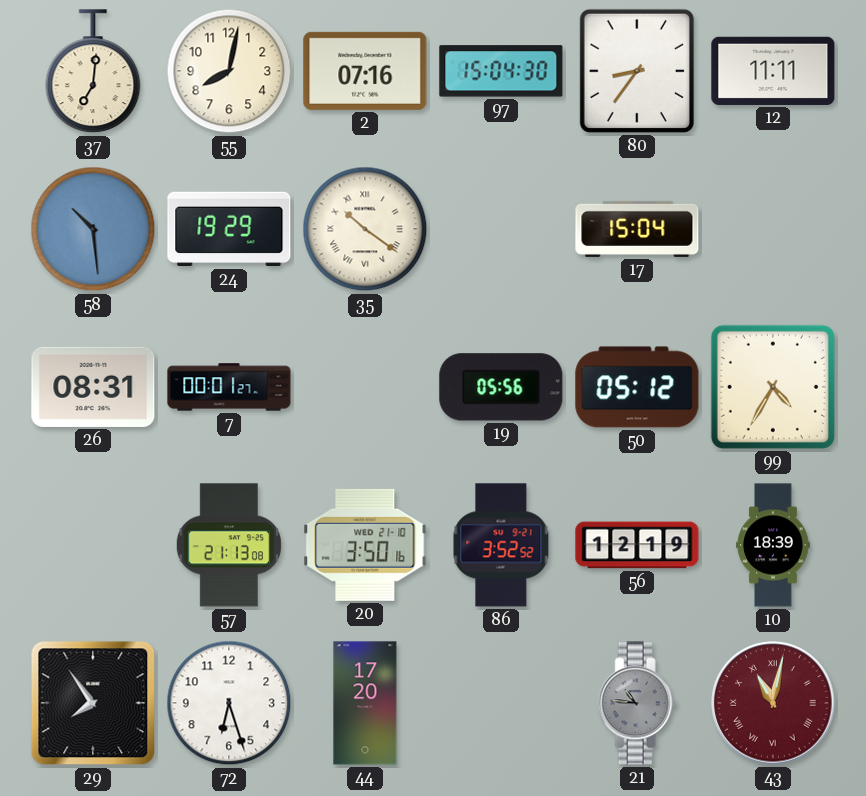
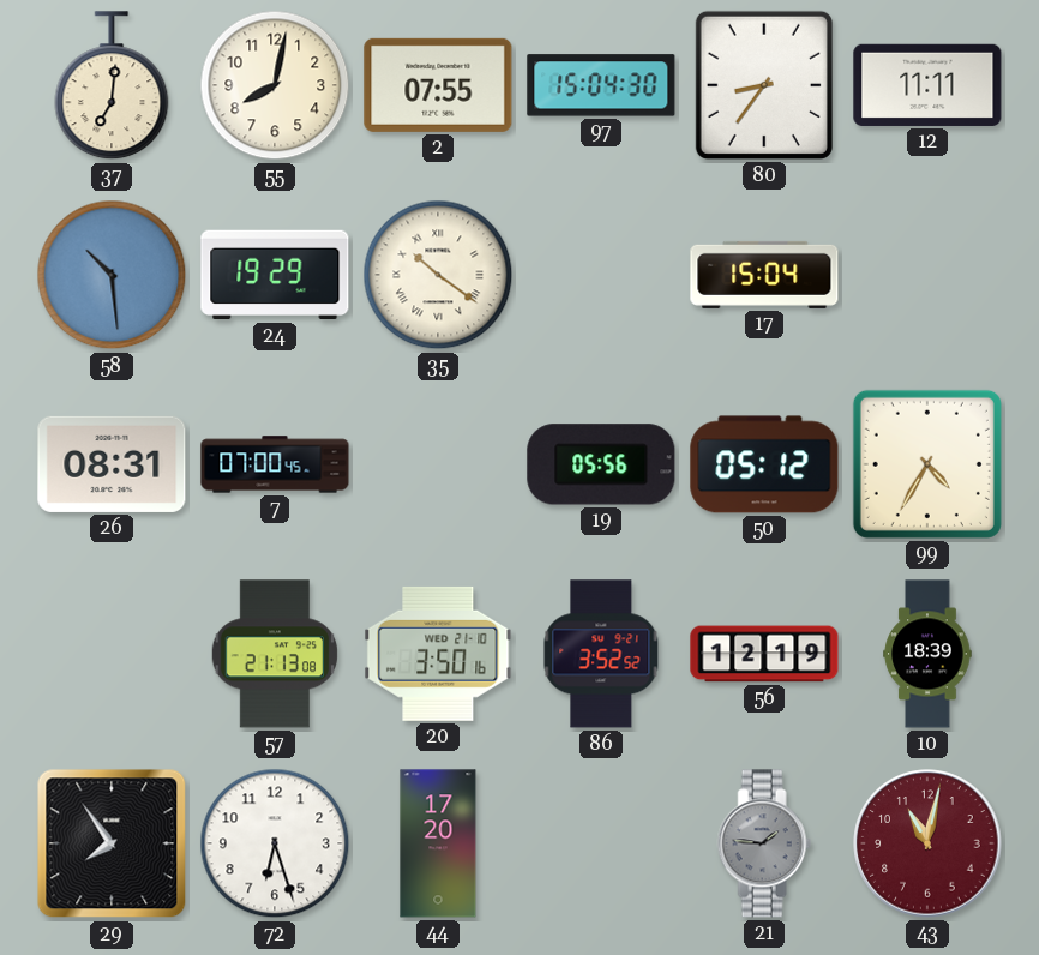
2: 07:16 -> 07:55
7: 00:01 -> 07:00
21: 10:46 -> 1:46
43 numerals: Roman -> Arabic
